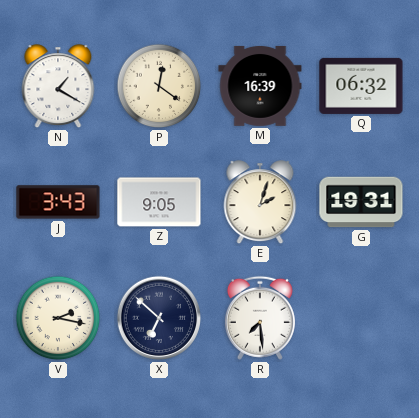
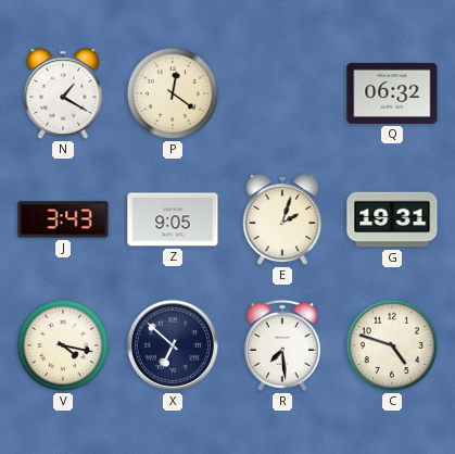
M: 16:39 -> none
V: 2:17 -> 4:17
C: none -> 4:48
